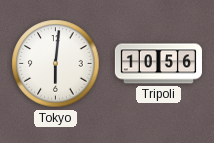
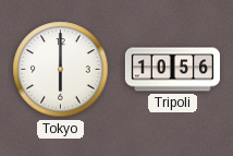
Tokyo: 6:01 -> 6:00
